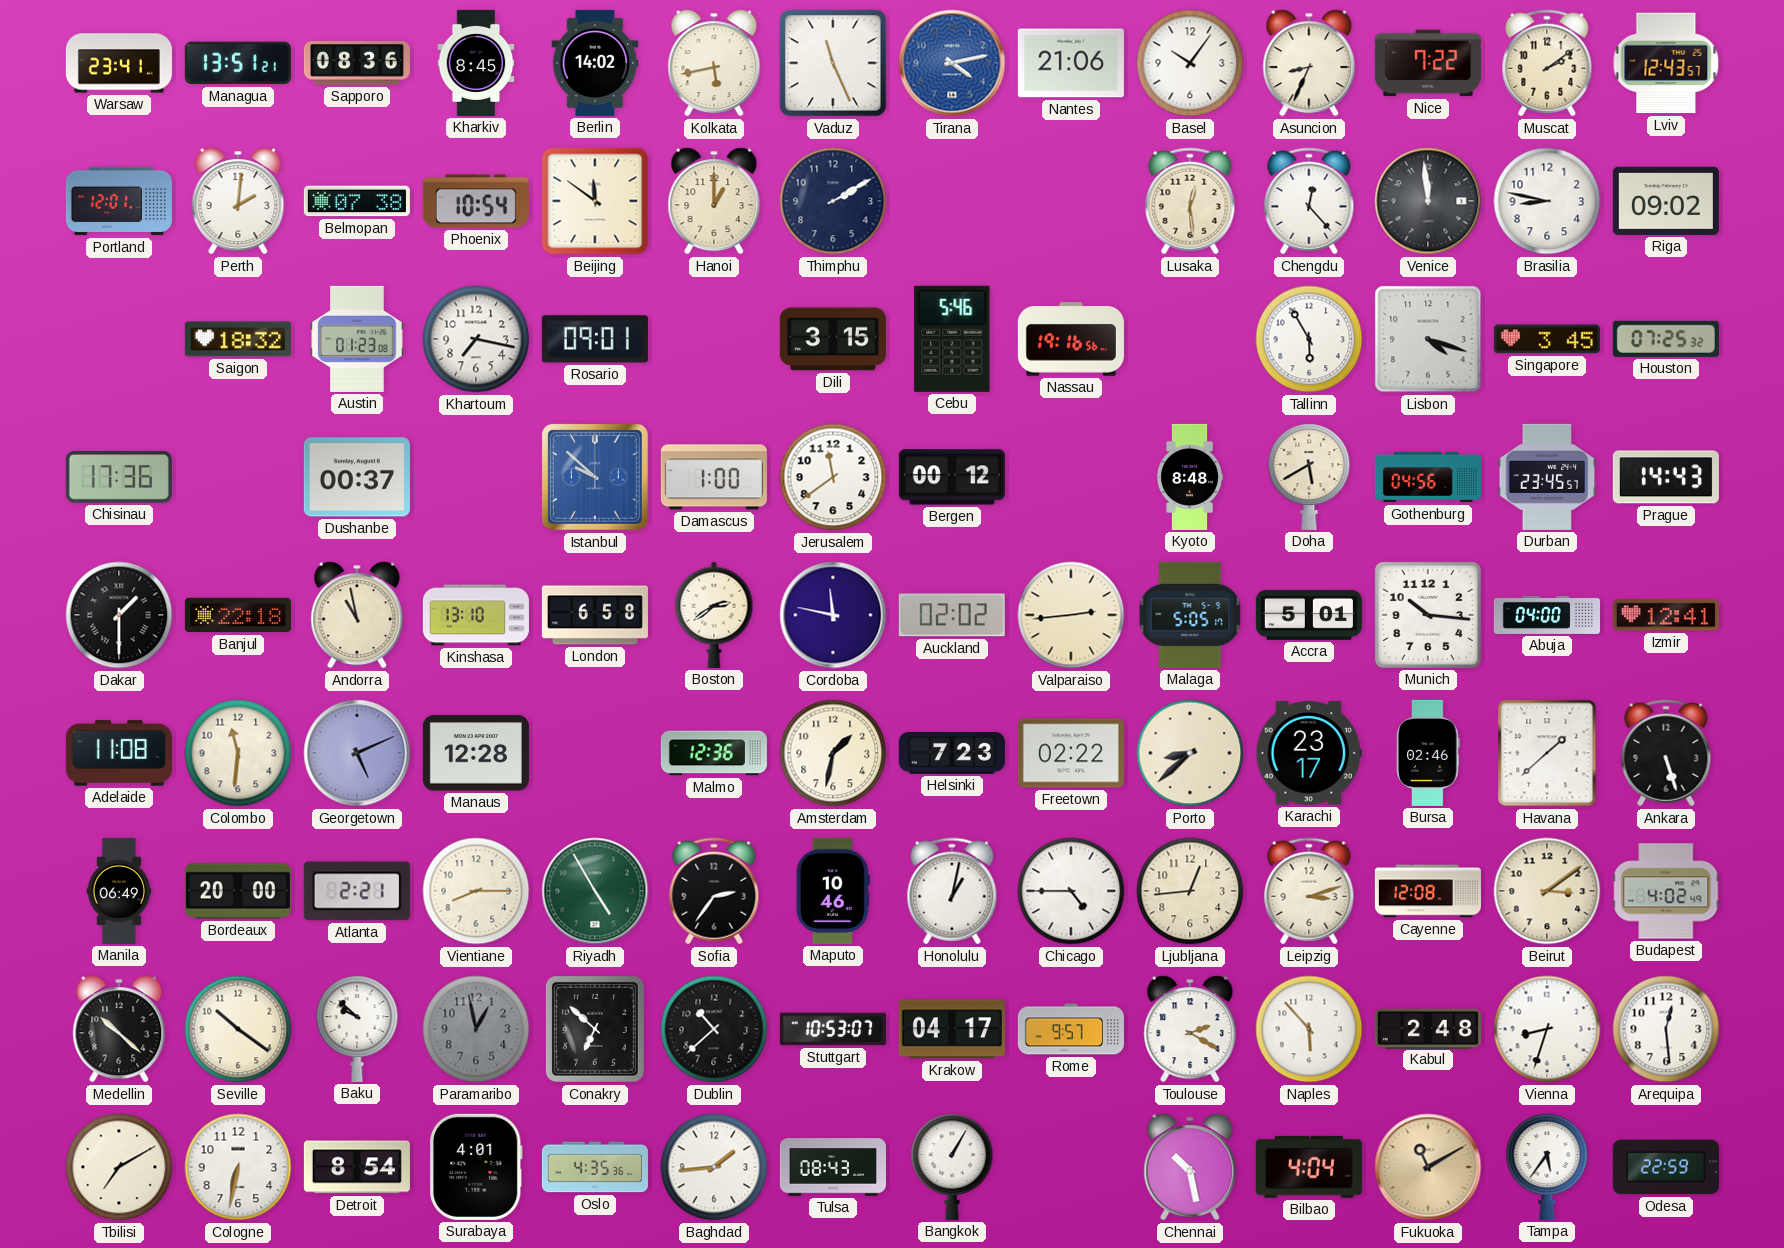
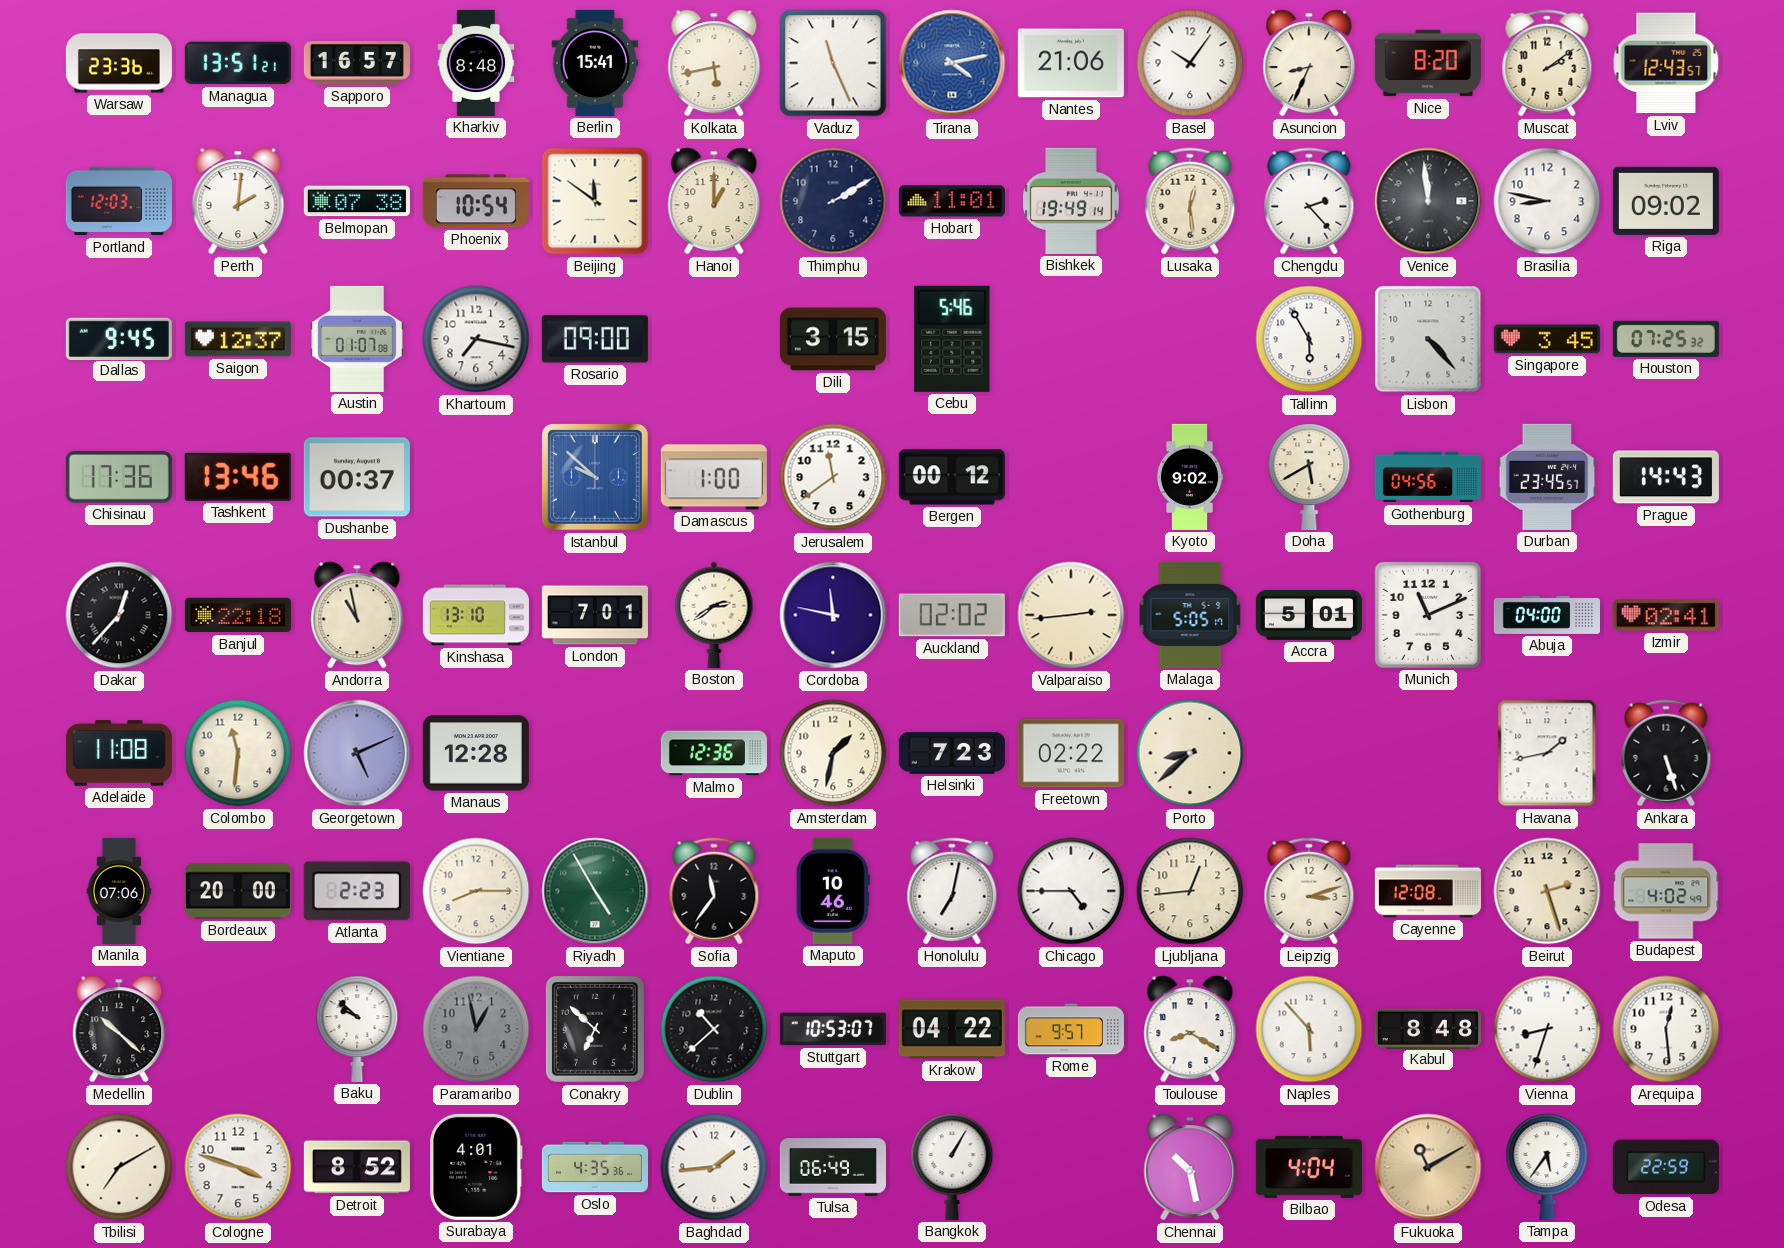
Warsaw: 23:41 -> 23:36
Sapporo: 08:36 -> 16:57
Kharkiv: 8:45 -> 8:48
Berlin: 14:02 -> 15:41
Nice: 7:22 -> 8:20
Portland: 12:01 -> 12:03
Hobart: none -> 11:01
Bishkek: none -> 19:49
Chengdu: 12:23 -> 2:23
Dallas: none -> 9:45
Saigon: 18:32 -> 12:37
Austin: 01:23 -> 01:07
Rosario: 09:01 -> 09:00
Nassau: 19:16 -> none
Lisbon: 4:18 -> 4:23
Tashkent: none -> 13:46
Kyoto: 8:48 -> 9:02
Dakar: 1:30 -> 12:37
London: 6:58 -> 7:01
Munich: 10:16 -> 11:11
Izmir: 12:41 -> 02:41
Karachi: 23:17 -> none
Bursa: 02:46 -> none
Havana: 1:38 -> 1:43
Manila: 06:49 -> 07:06
Atlanta: 2:21 -> 2:23
Sofia: 2:36 -> 11:36
Honolulu: 1:02 -> 7:02
Beirut: 3:09 -> 2:27
Seville: 10:21 -> none
Krakow: 04:17 -> 04:22
Toulouse: 2:20 -> 8:20
Kabul: 2:48 -> 8:48
Cologne: 6:32 -> 3:48
Detroit: 8:54 -> 8:52
Tulsa: 08:43 -> 06:49
